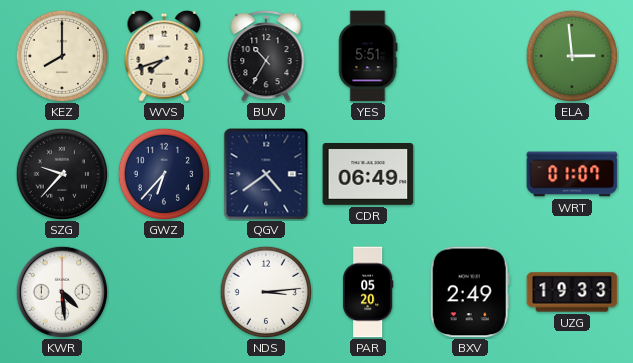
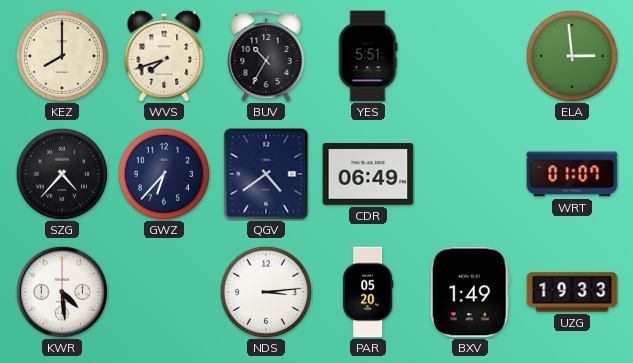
SZG: 9:37 -> 4:37
BXV: 2:49 -> 1:49
